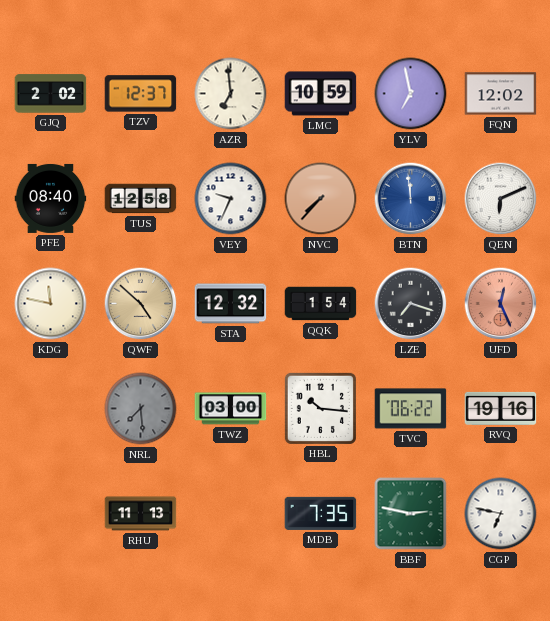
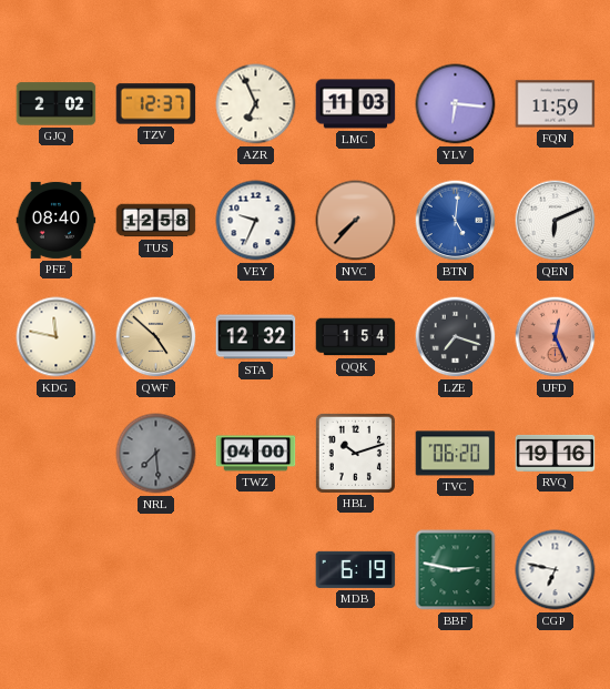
AZR: 6:59 -> 6:56
LMC: 10:59 -> 11:03
YLV: 6:58 -> 6:16
FQN: 12:02 -> 11:59
BTN: 11:59 -> 5:01
TWZ: 03:00 -> 04:00
HBL: 10:16 -> 10:12
TVC: 06:22 -> 06:20
RHU: 11:13 -> none
MDB: 7:35 -> 6:19
